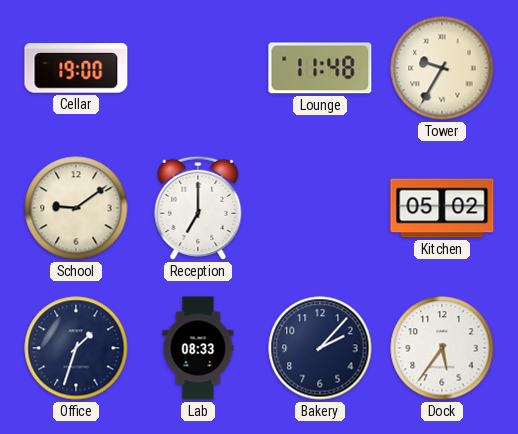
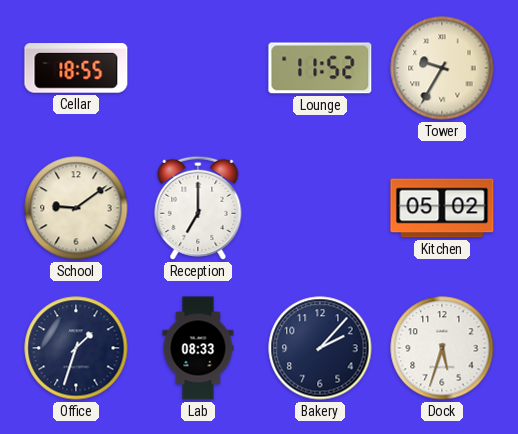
Cellar: 19:00 -> 18:55
Lounge: 11:48 -> 11:52
Dock: 5:36 -> 5:33
